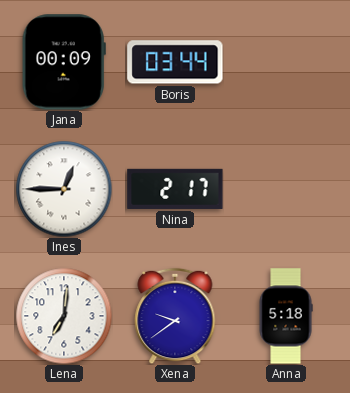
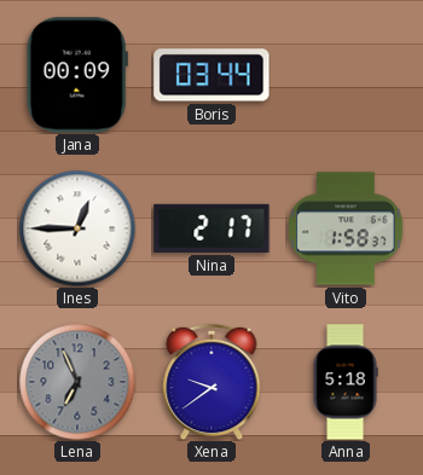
Vito: none -> 1:58
Lena: 7:01 -> 6:56
Lena dial: white -> grey
